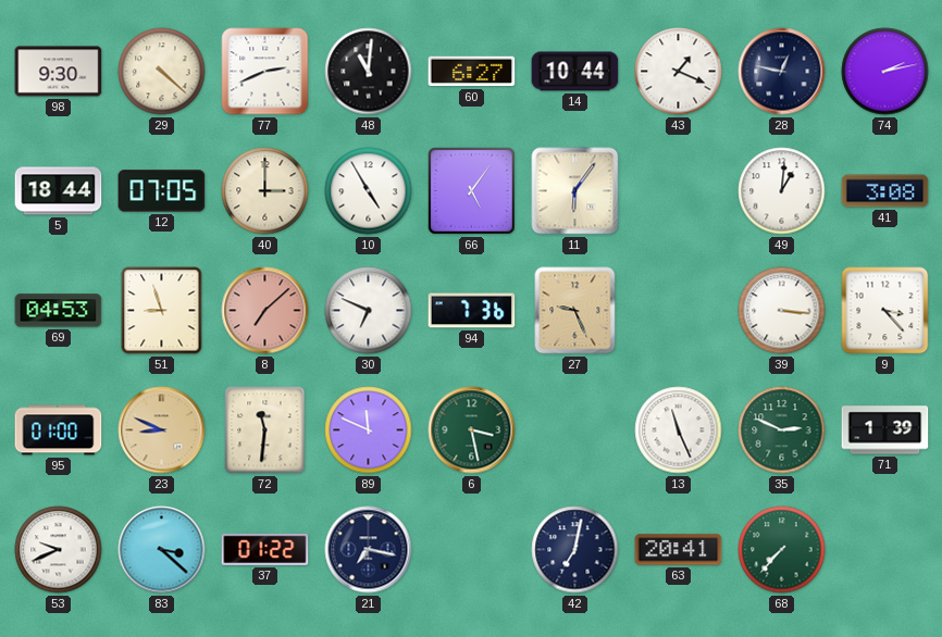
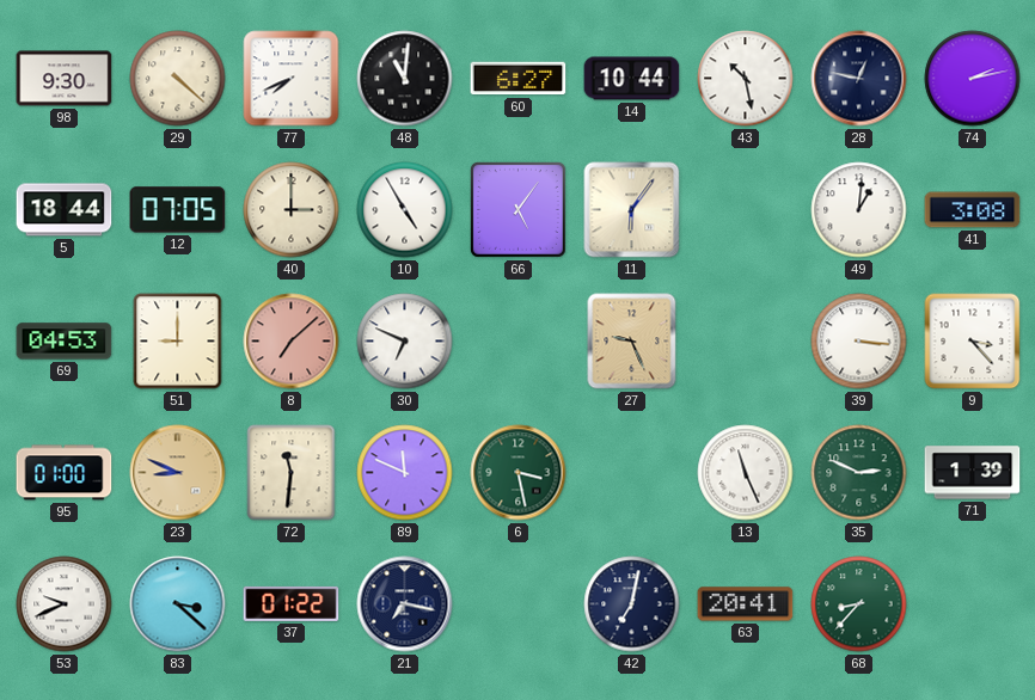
77: 2:41 -> 7:41
43: 1:19 -> 10:28
51: 8:57 -> 9:00
94: 7:36 -> none
68: 7:37 -> 8:37
